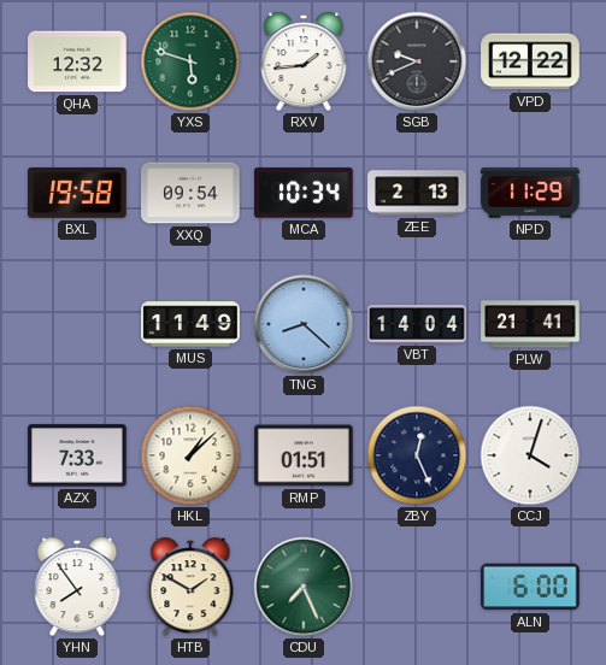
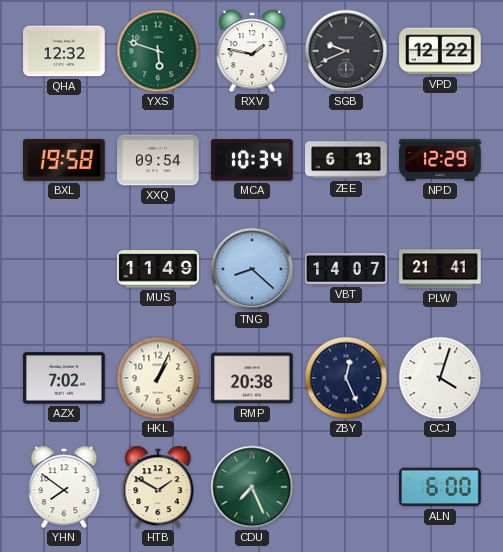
RXV: 1:44 -> 1:47
ZEE: 2:13 -> 6:13
NPD: 11:29 -> 12:29
VBT: 14:04 -> 14:07
AZX: 7:33 -> 7:02
HKL: 1:08 -> 1:04
RMP: 01:51 -> 20:38
YHN: 7:54 -> 7:51
